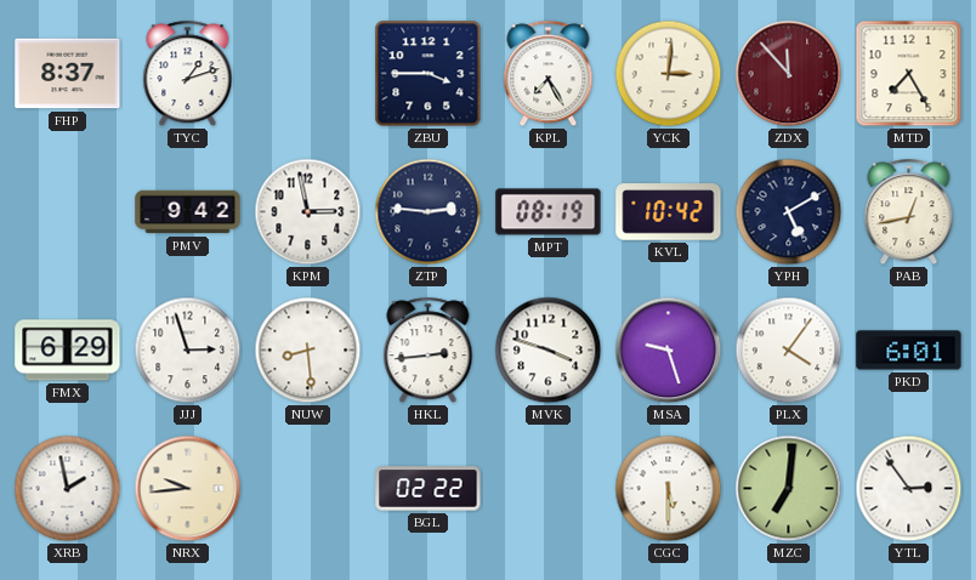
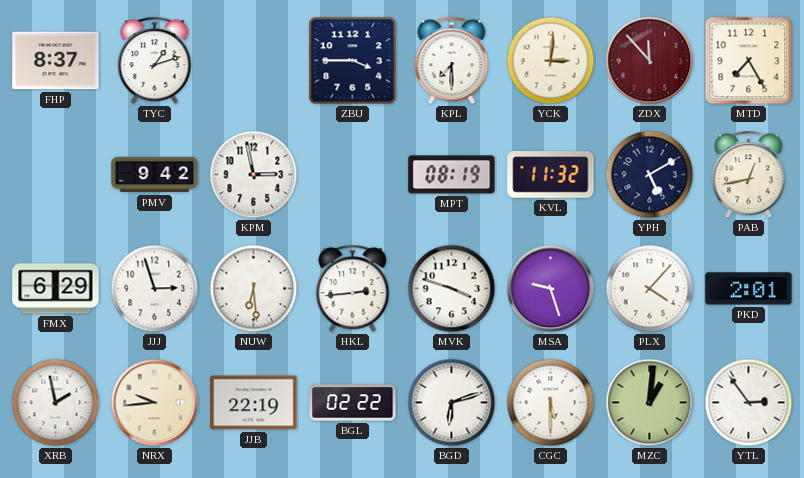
KPL: 7:25 -> 7:30
ZTP: 2:46 -> none
KVL: 10:42 -> 11:32
NUW: 8:29 -> 6:29
PLX: 4:06 -> 4:07
PKD: 6:01 -> 2:01
JJB: none -> 22:19
BGD: none -> 6:12
MZC: 7:01 -> 1:01
